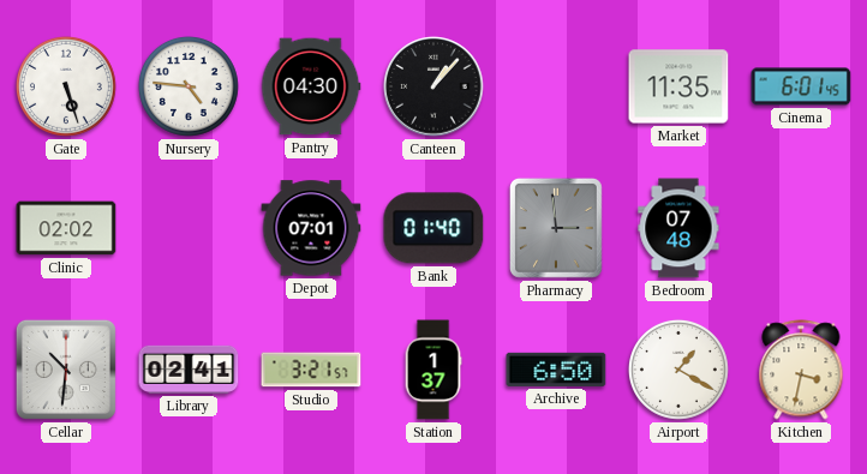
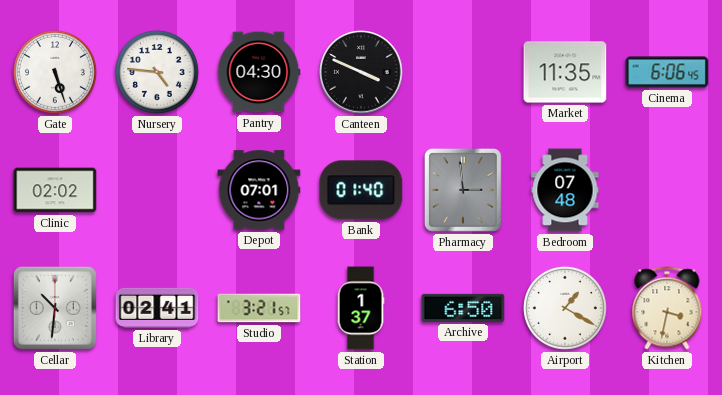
Canteen: 1:07 -> 3:49
Cinema: 6:01 -> 6:06
